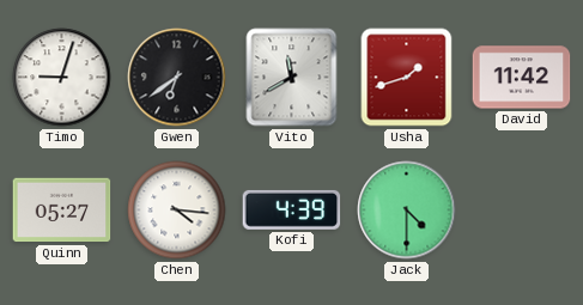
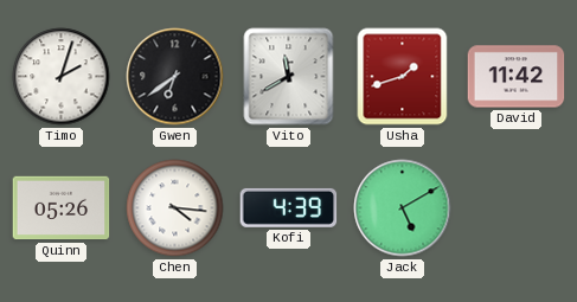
Timo: 9:03 -> 2:03
Quinn: 05:27 -> 05:26
Jack: 4:30 -> 5:10
